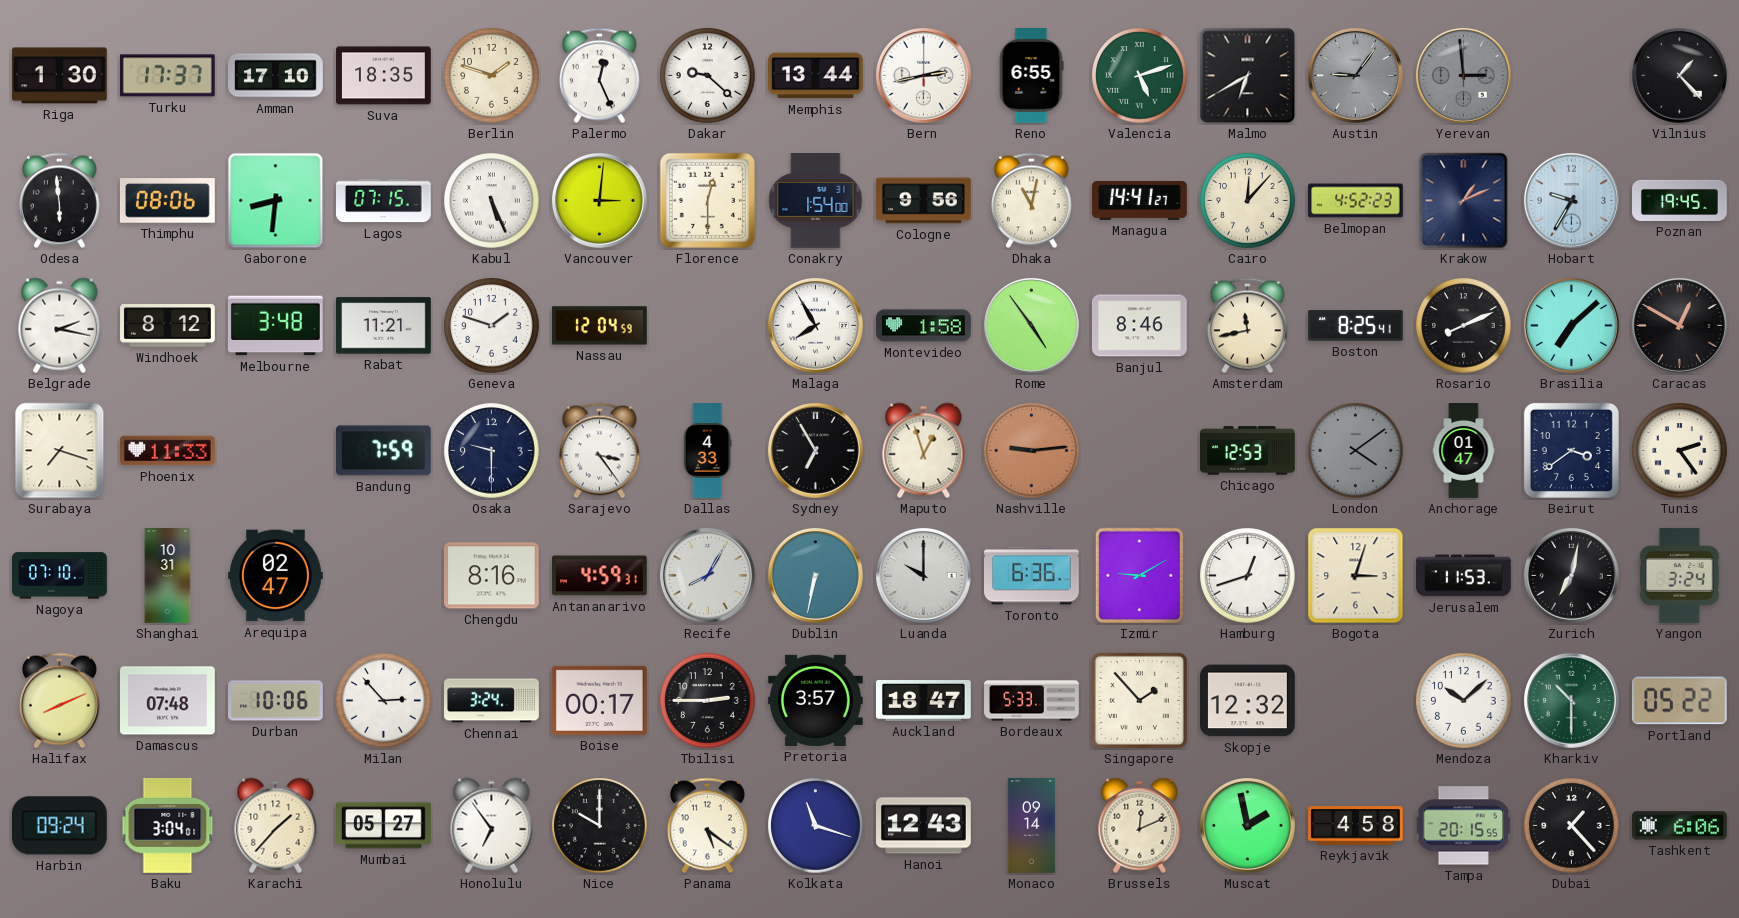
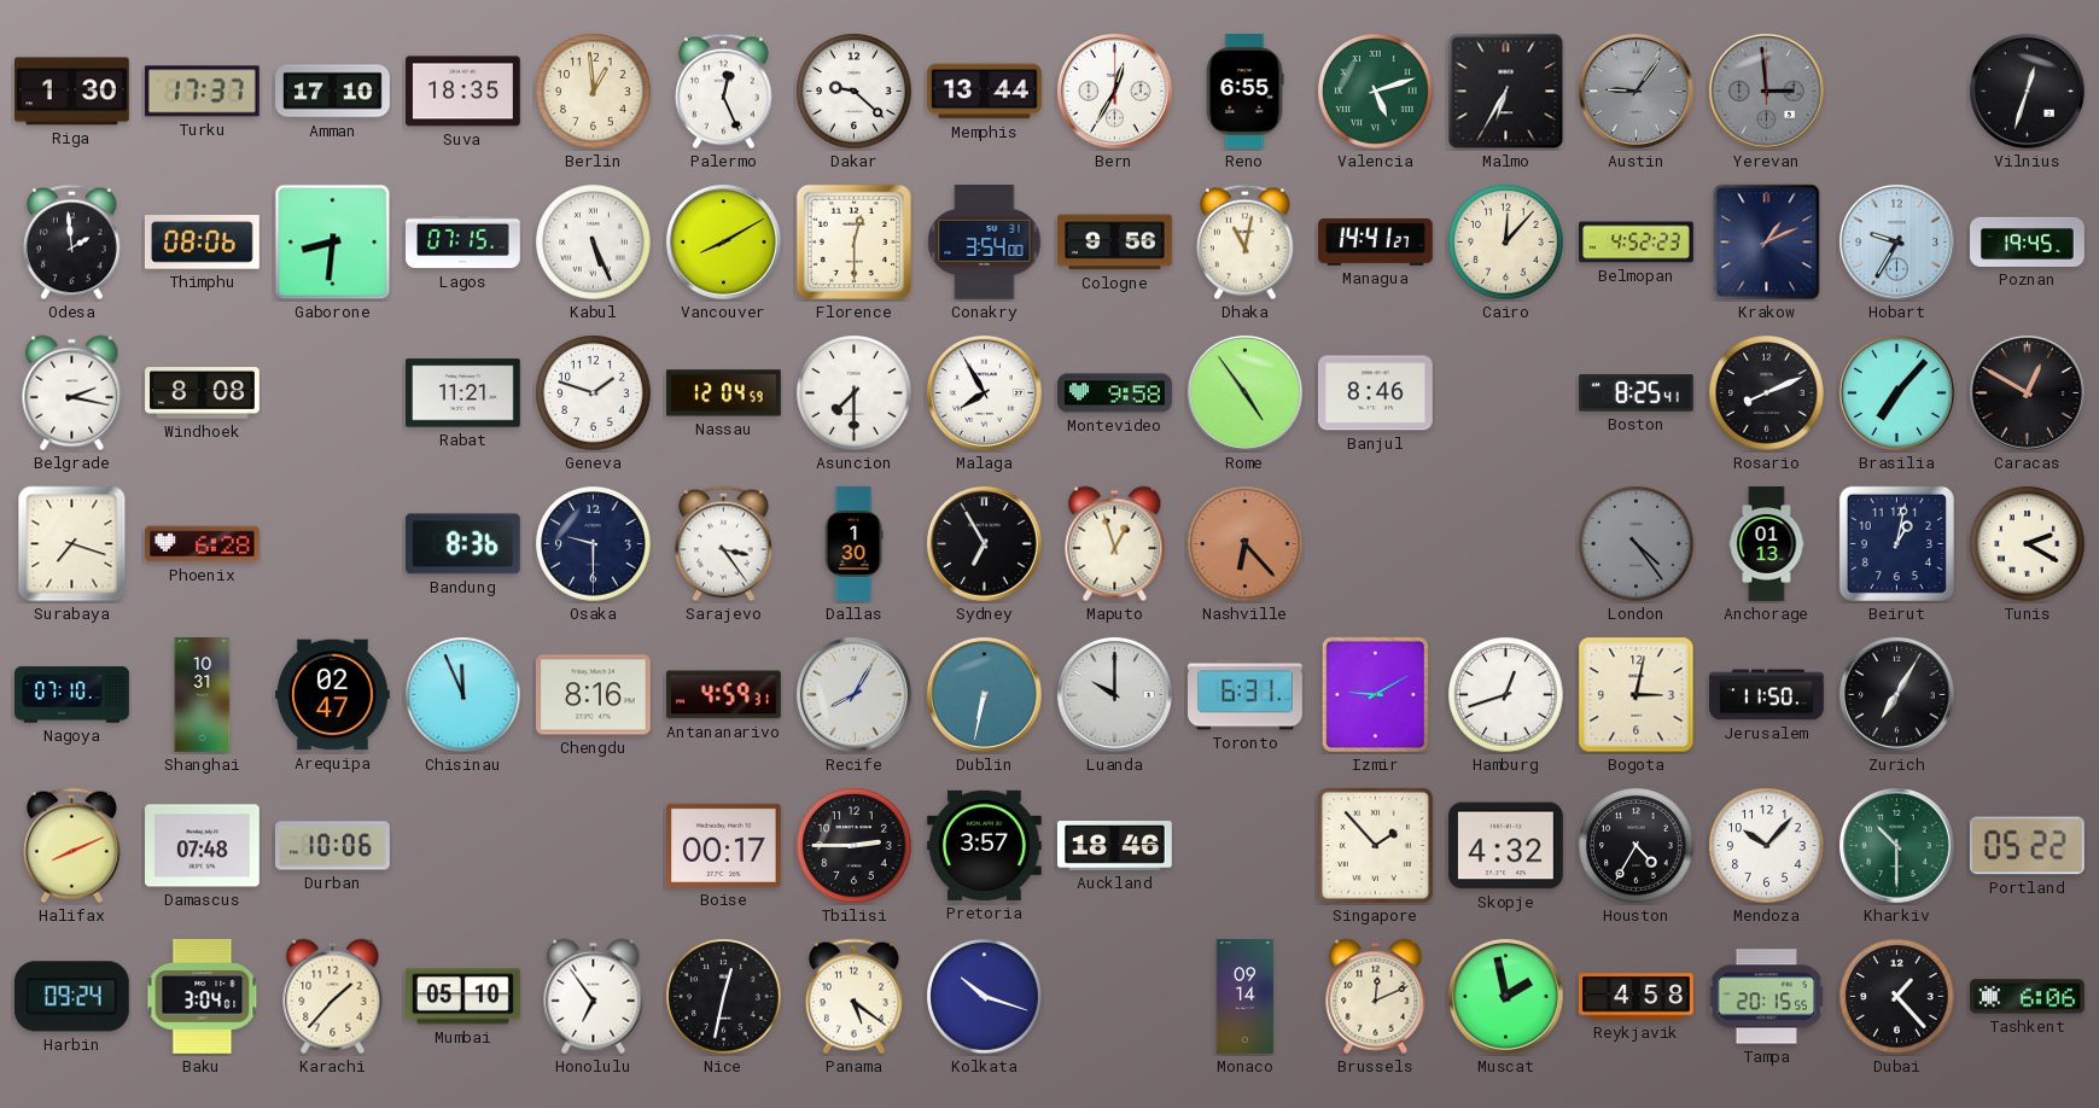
Berlin: 1:48 -> 12:59
Bern: 2:43 -> 12:35
Malmo: 6:40 -> 6:35
Vilnius: 1:23 -> 12:33
Odesa: 5:59 -> 1:59
Vancouver: 3:01 -> 8:10
Conakry: 1:54 -> 3:54
Windhoek: 8:12 -> 8:08
Melbourne: 3:48 -> none
Asuncion: none -> 7:30
Montevideo: 1:58 -> 9:58
Amsterdam: 11:43 -> none
Brasilia: 7:08 -> 7:07
Phoenix: 11:33 -> 6:28
Bandung: 7:59 -> 8:36
Dallas: 4:33 -> 1:30
Nashville: 9:14 -> 6:23
Chicago: 12:53 -> none
London: 4:09 -> 4:24
Anchorage: 01:47 -> 01:13
Beirut: 3:39 -> 1:02
Tunis: 2:24 -> 2:20
Chisinau: none -> 11:56
Toronto: 6:36 -> 6:31
Bogota: 3:03 -> 3:02
Jerusalem: 11:53 -> 11:50
Zurich: 7:02 -> 7:05
Yangon: 3:24 -> none
Milan: 2:53 -> none
Chennai: 3:24 -> none
Auckland: 18:47 -> 18:46
Bordeaux: 5:33 -> none
Skopje: 12:32 -> 4:32
Houston: none -> 4:35
Mendoza: 10:08 -> 10:07
Mumbai: 05:27 -> 05:10
Nice: 10:00 -> 12:32
Kolkata: 11:18 -> 10:18
Hanoi: 12:43 -> none
